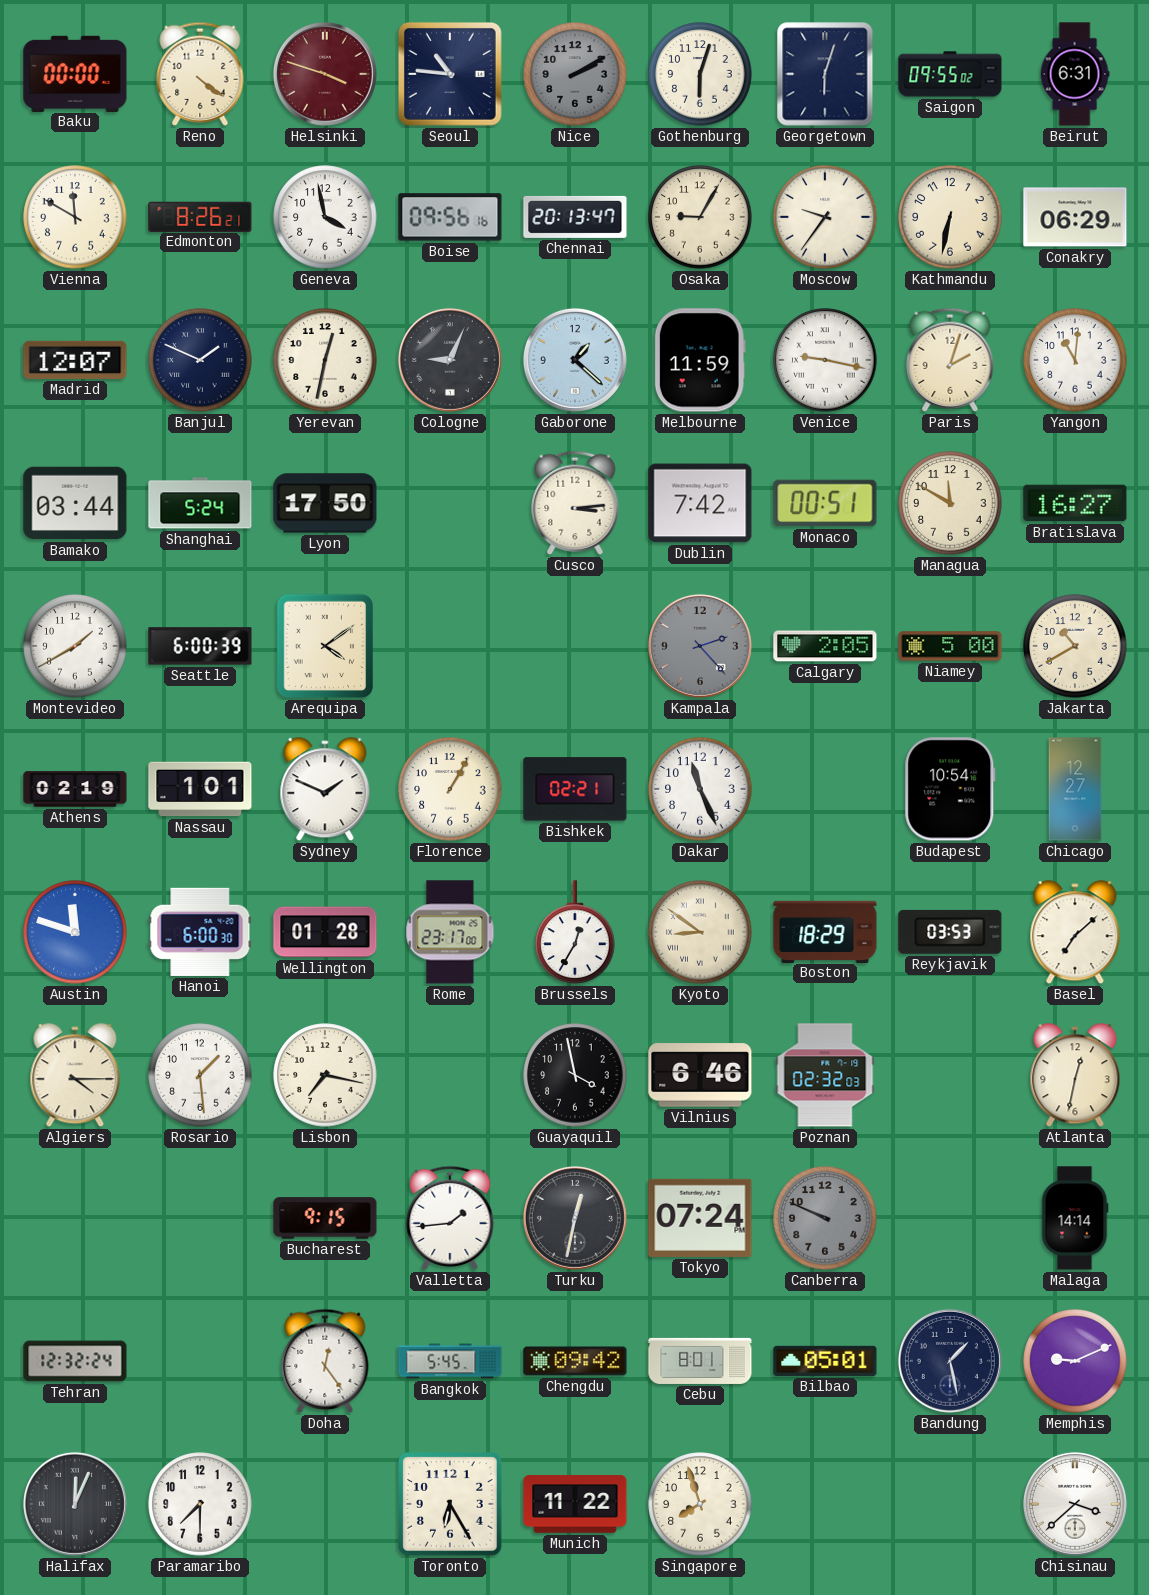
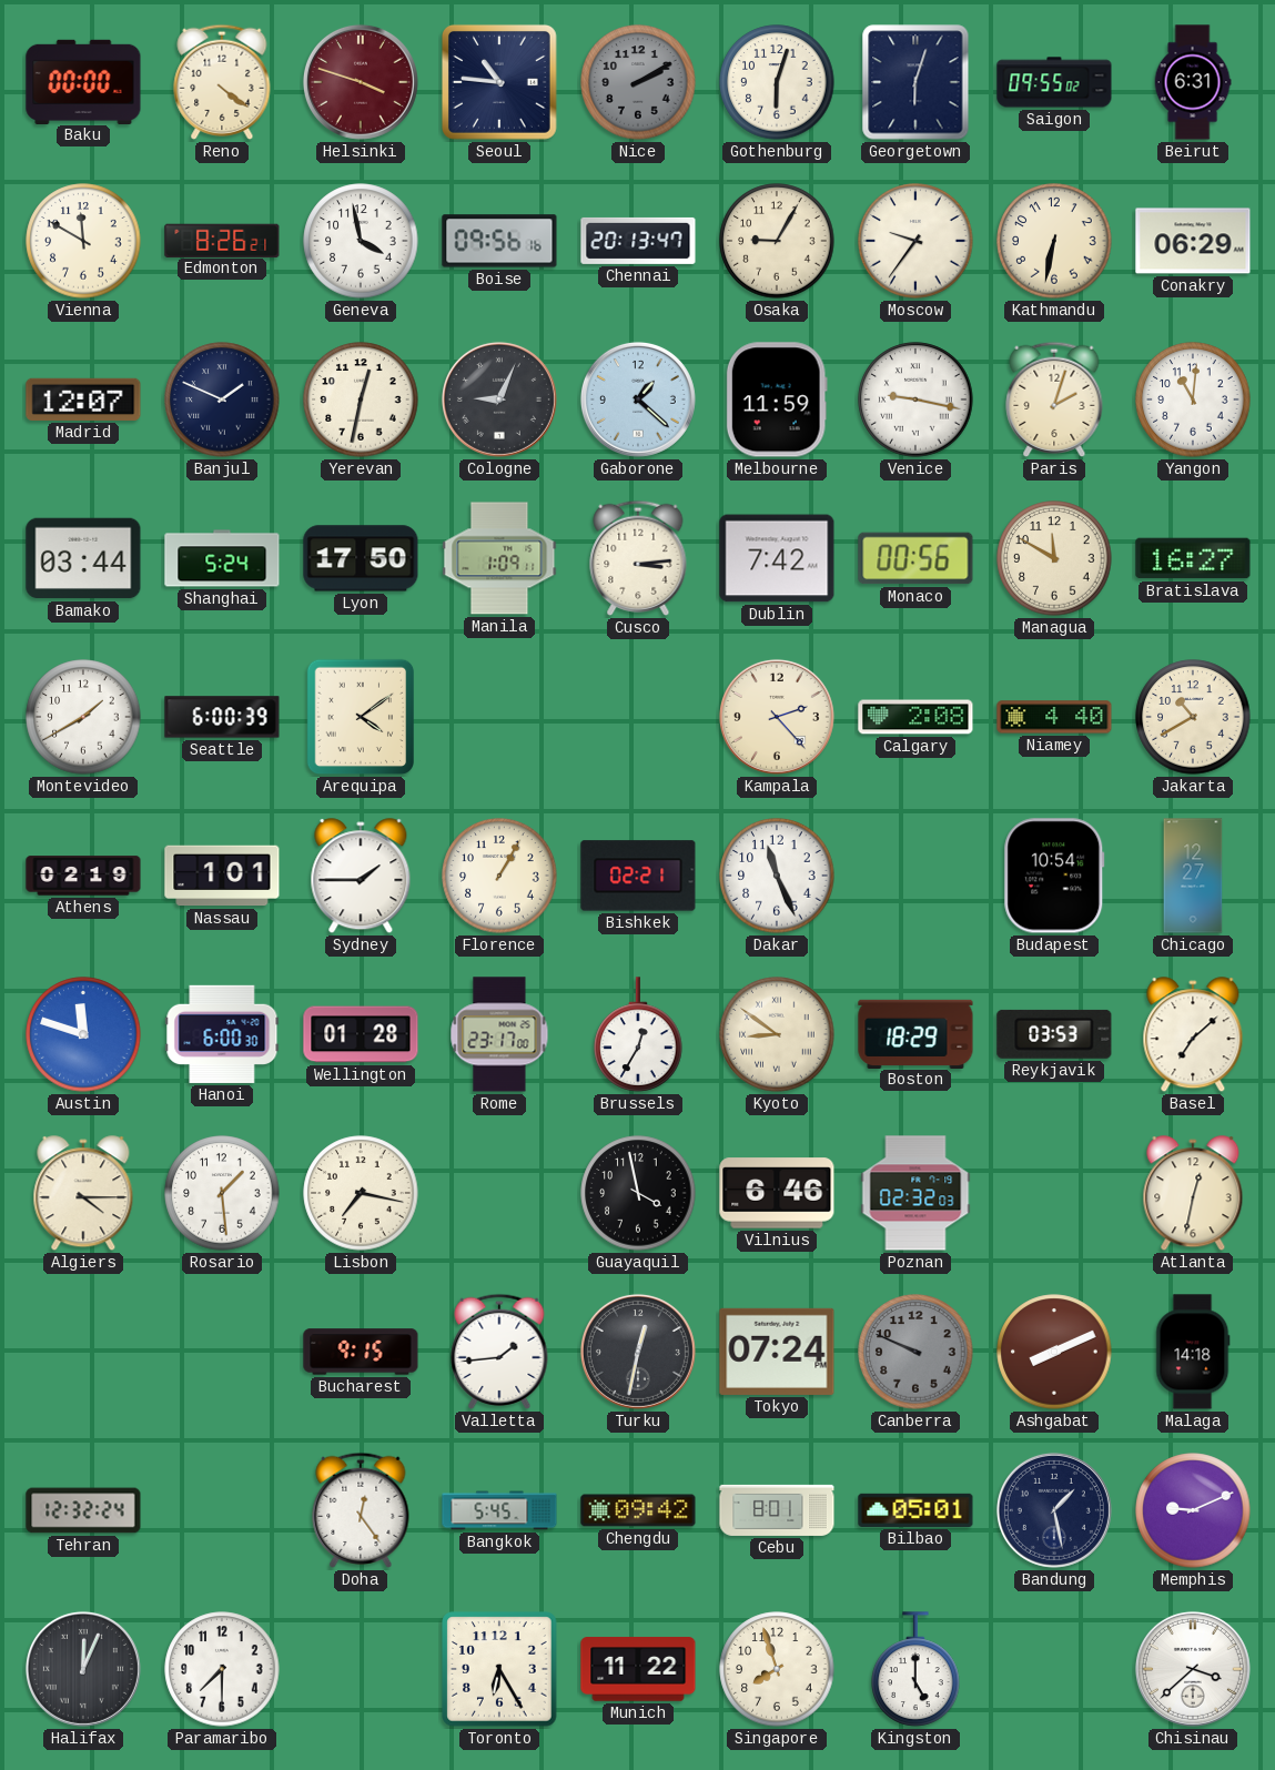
Manila: none -> 1:09
Monaco: 00:51 -> 00:56
Kampala dial: grey -> cream
Calgary: 2:05 -> 2:08
Niamey: 5:00 -> 4:40
Sydney: 1:49 -> 1:45
Ashgabat: none -> 8:11
Malaga: 14:14 -> 14:18
Kingston: none -> 5:00
